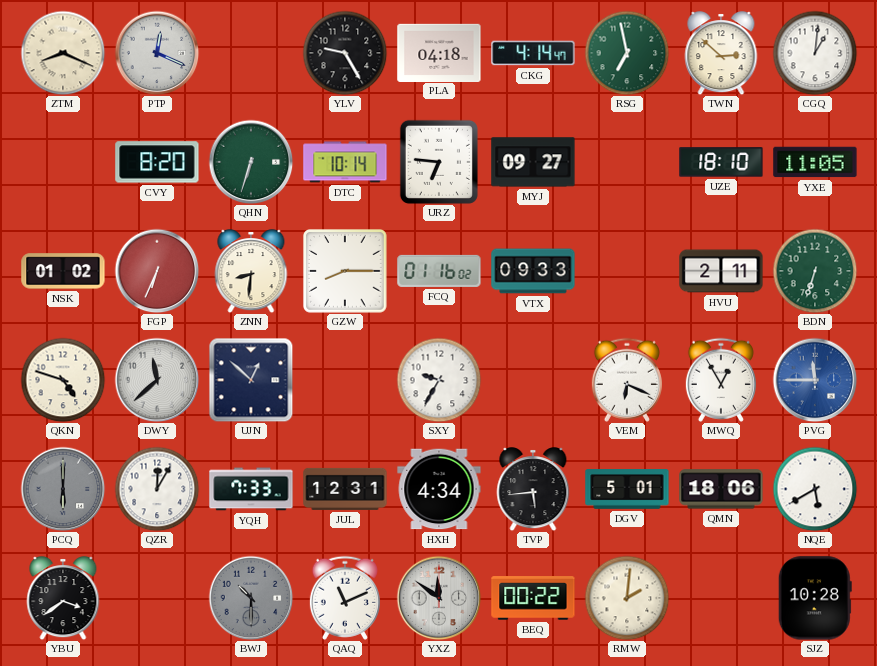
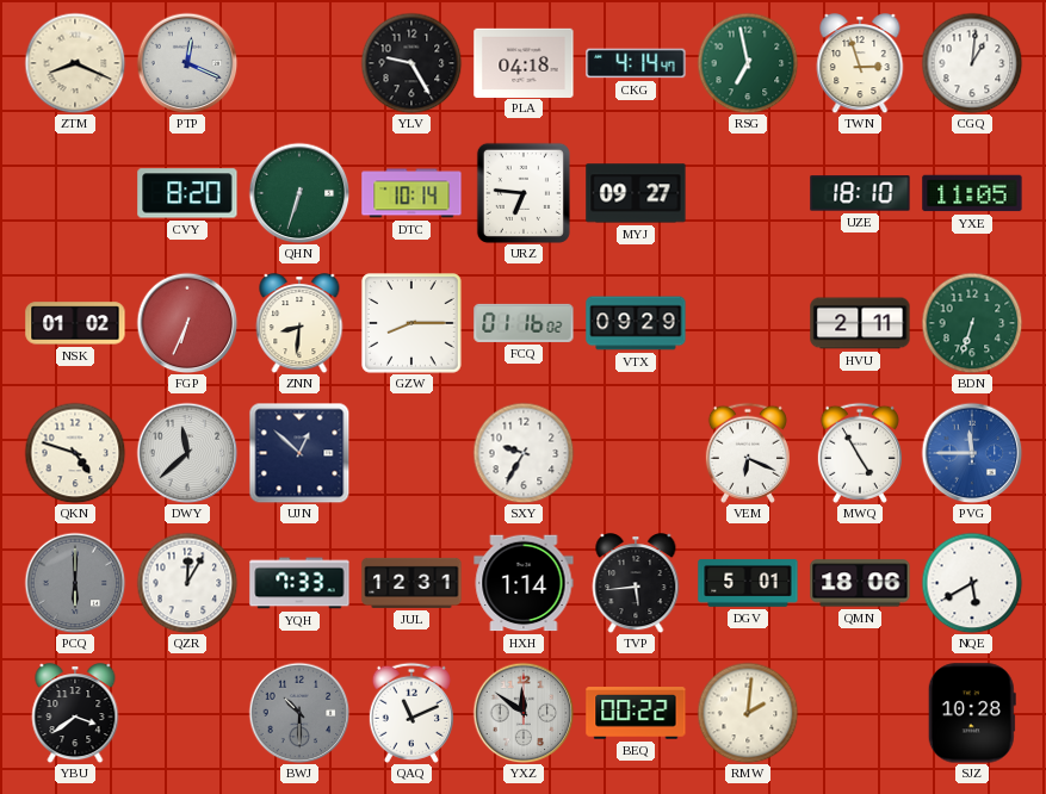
TWN: 2:52 -> 2:57
VTX: 09:33 -> 09:29
MWQ: 12:55 -> 4:55
HXH: 4:34 -> 1:14
